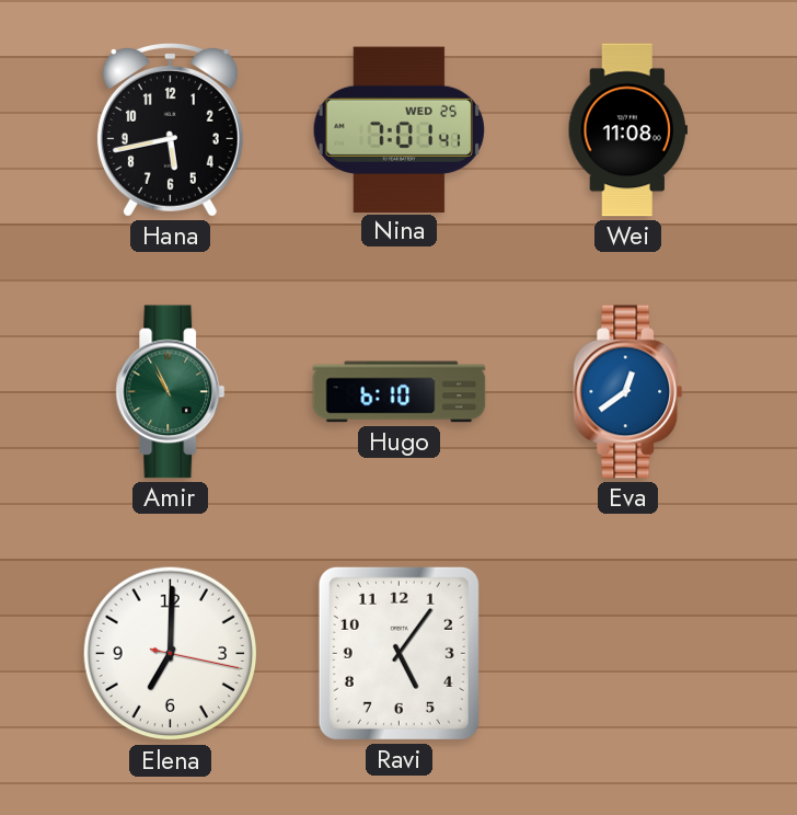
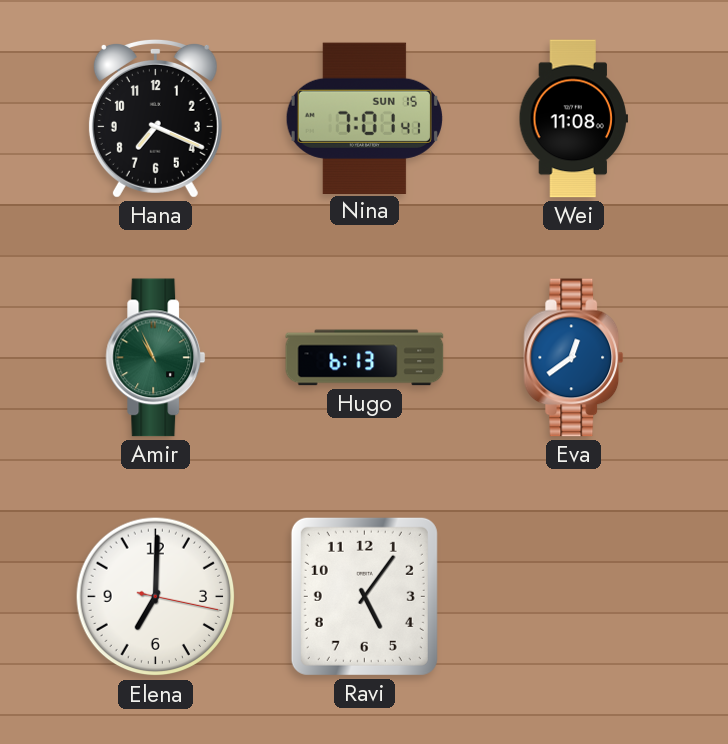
Hana: 5:43 -> 7:19
Nina date: WED 25 -> SUN 15
Hugo: 6:10 -> 6:13
